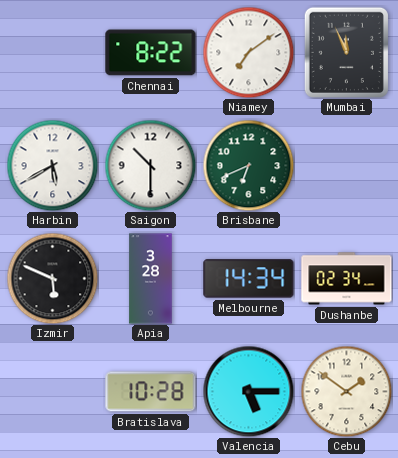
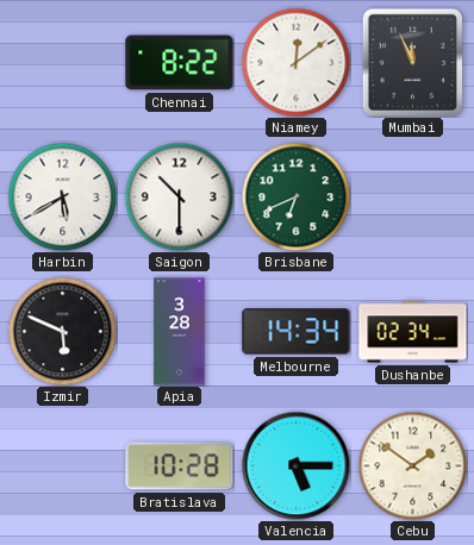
Niamey: 7:09 -> 12:09
